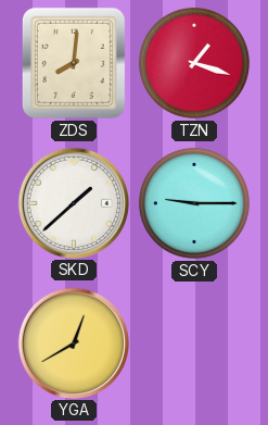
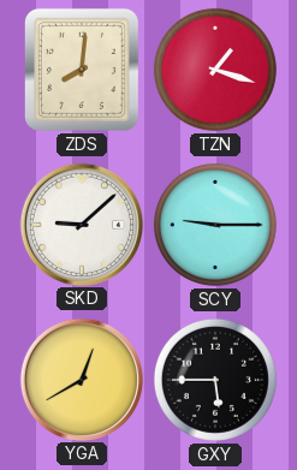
SKD: 1:38 -> 9:08
GXY: none -> 5:45
